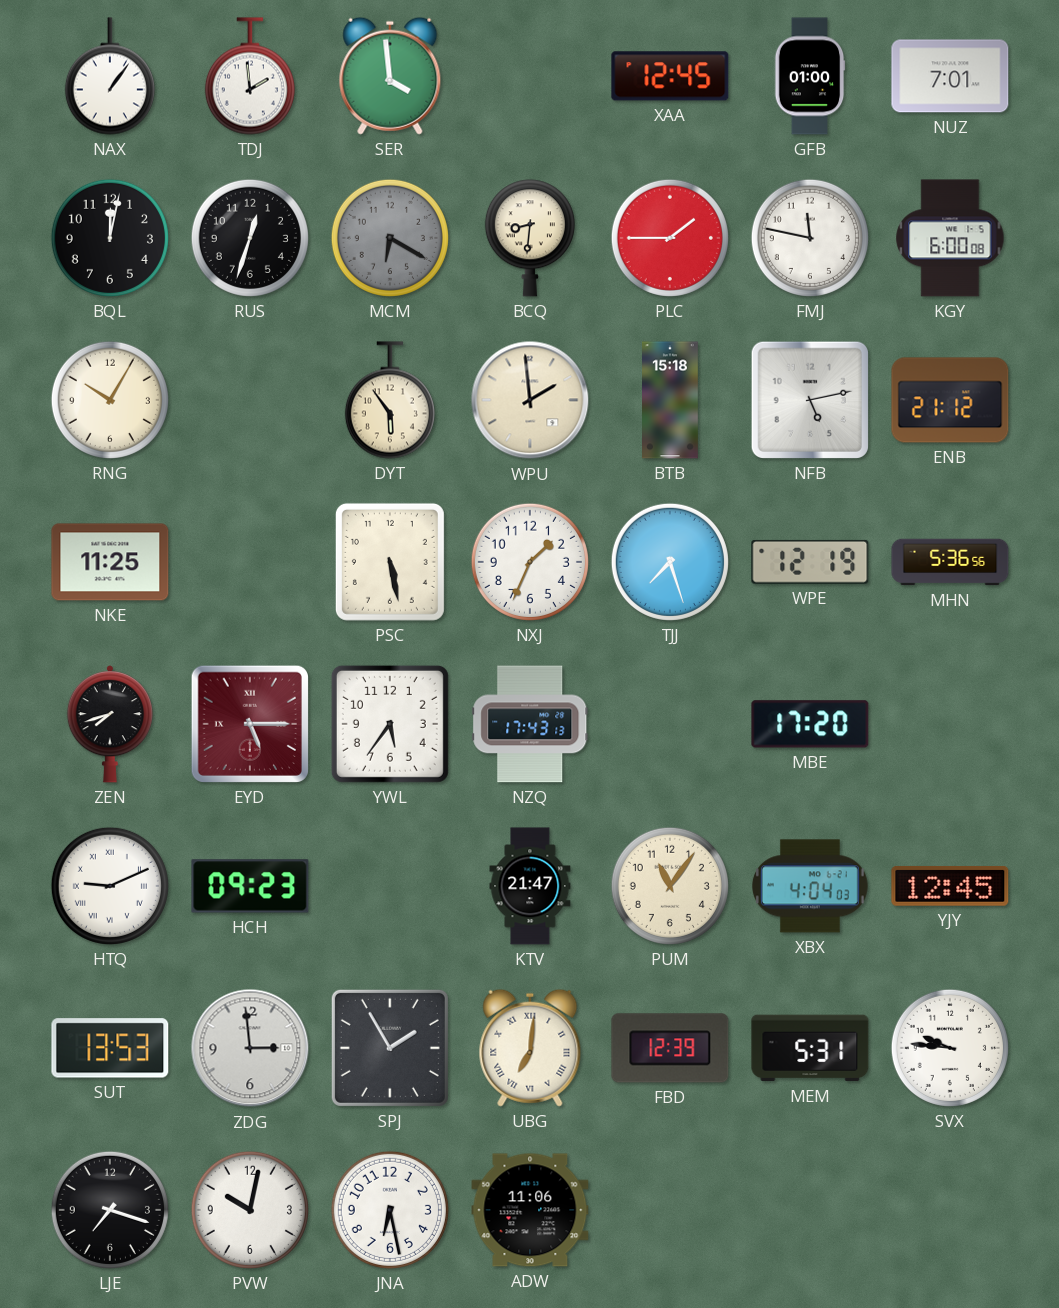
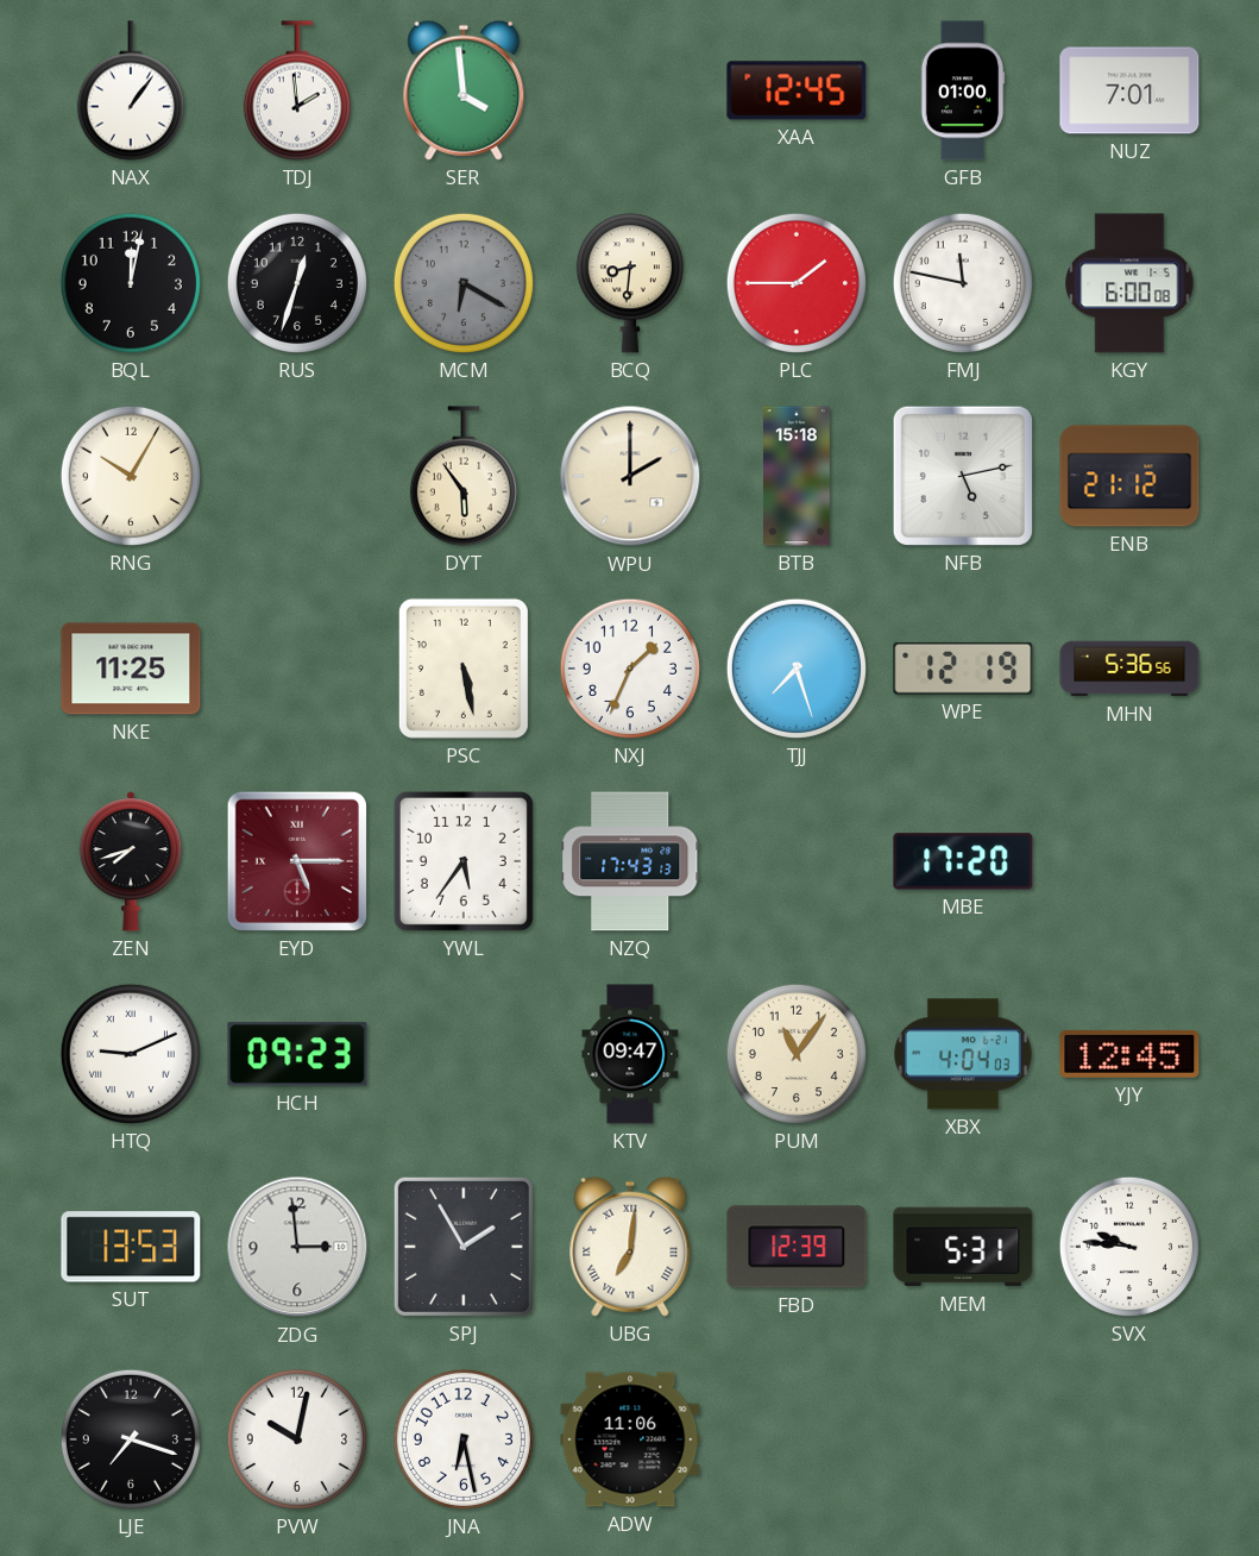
WPU: 1:59 -> 2:00
KTV: 21:47 -> 09:47
